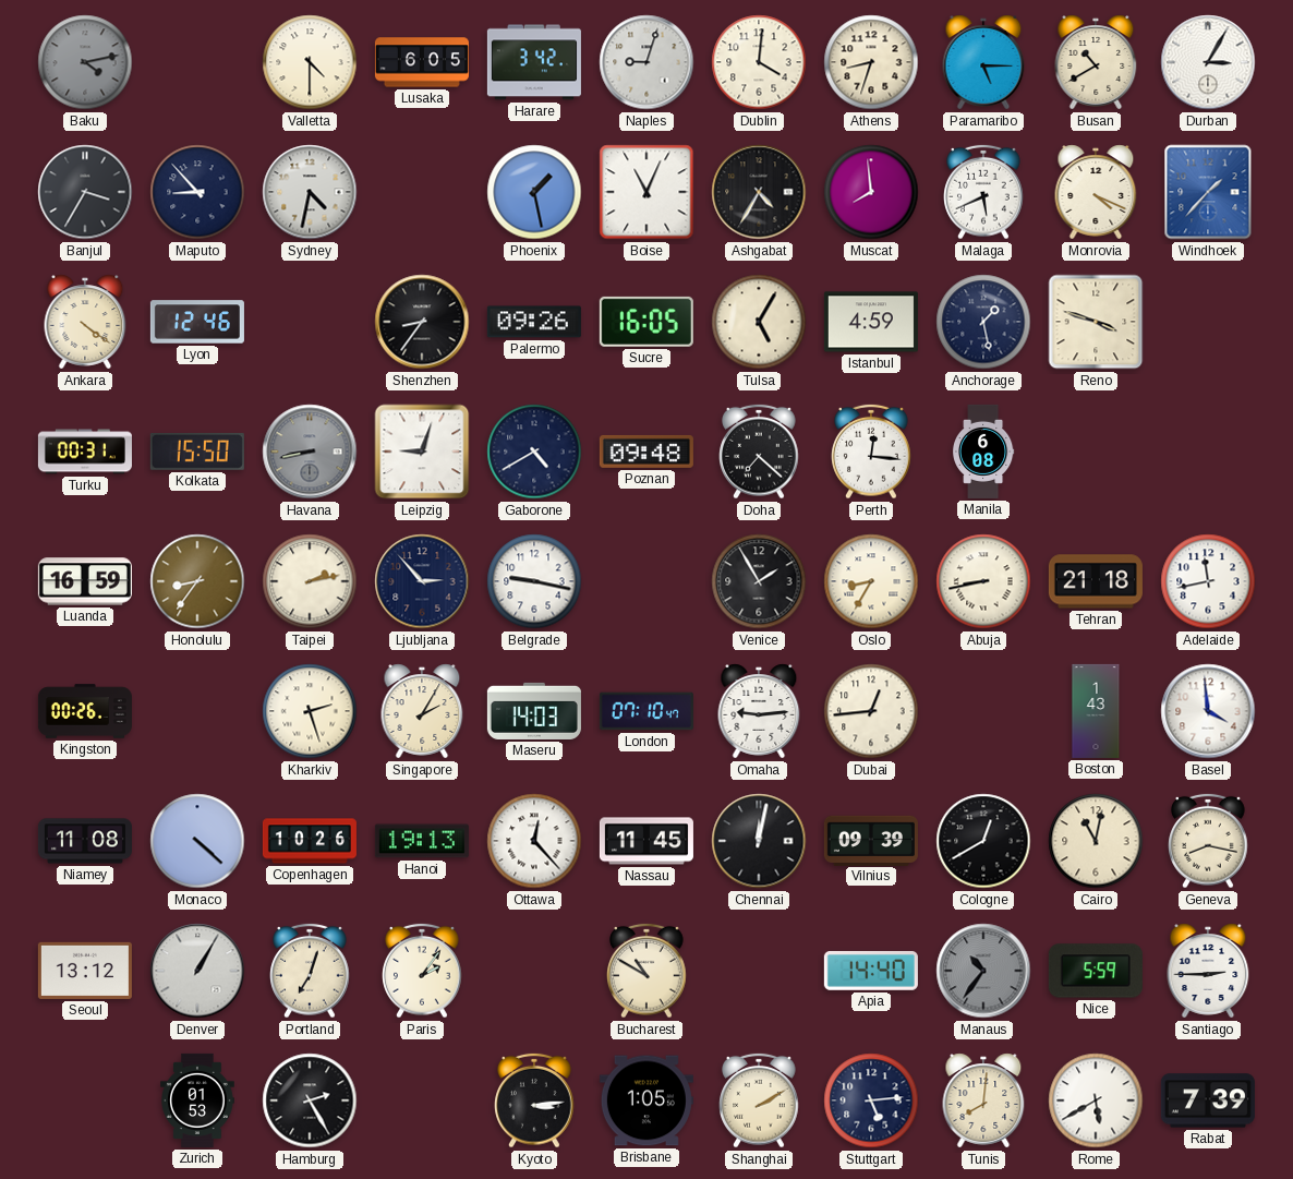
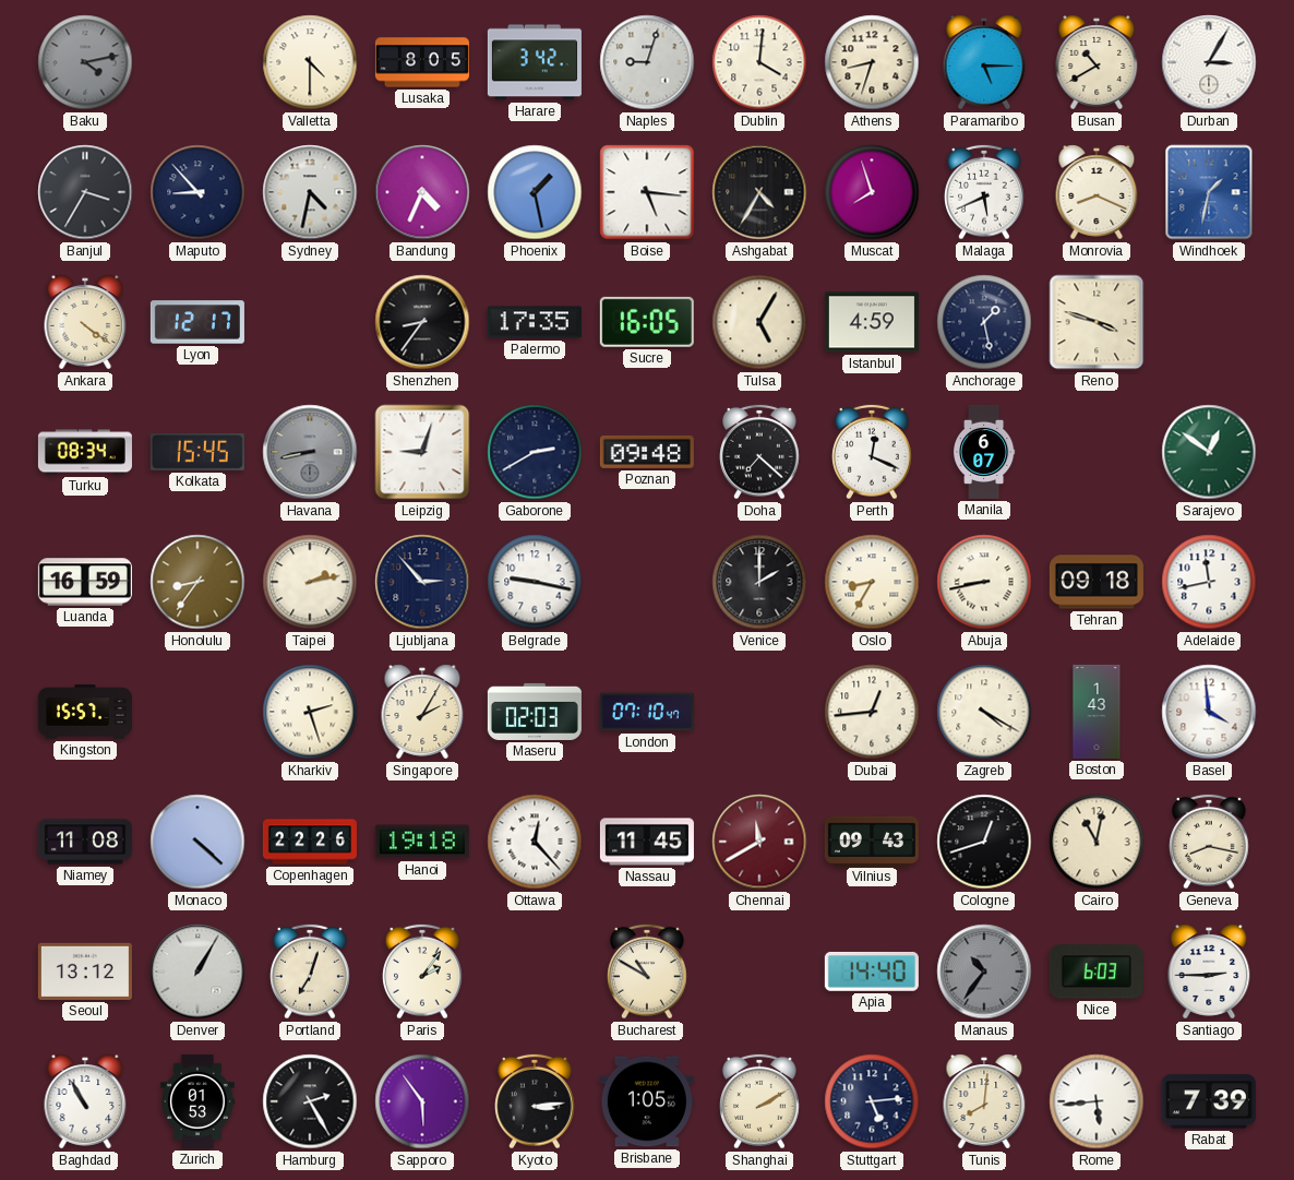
Lusaka: 6:05 -> 8:05
Bandung: none -> 4:34
Boise: 11:04 -> 5:16
Muscat: 7:59 -> 7:57
Monrovia: 4:19 -> 8:19
Windhoek: 1:37 -> 1:32
Lyon: 12:46 -> 12:17
Palermo: 09:26 -> 17:35
Turku: 00:31 -> 08:34
Kolkata: 15:50 -> 15:45
Gaborone: 4:40 -> 2:40
Perth: 12:16 -> 12:19
Manila: 6:08 -> 6:07
Sarajevo: none -> 12:51
Venice: 1:55 -> 2:00
Tehran: 21:18 -> 09:18
Kingston: 00:26 -> 15:57
Maseru: 14:03 -> 02:03
Omaha: 9:14 -> none
Zagreb: none -> 4:20
Copenhagen: 10:26 -> 22:26
Hanoi: 19:13 -> 19:18
Chennai: 12:02 -> 11:40
Chennai dial: black -> burgundy
Vilnius: 09:39 -> 09:43
Cologne: 12:40 -> 12:42
Nice: 5:59 -> 6:03
Baghdad: none -> 10:55
Sapporo: none -> 5:54
Rome: 5:40 -> 5:44
